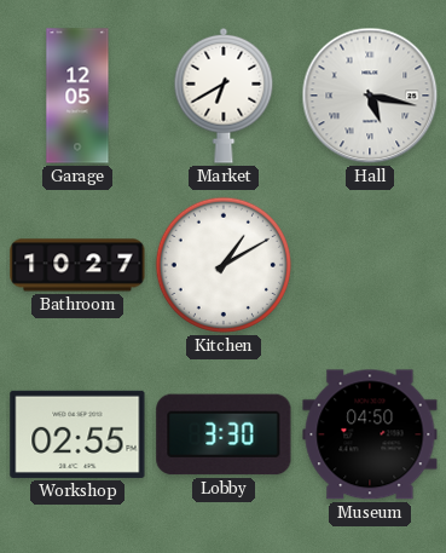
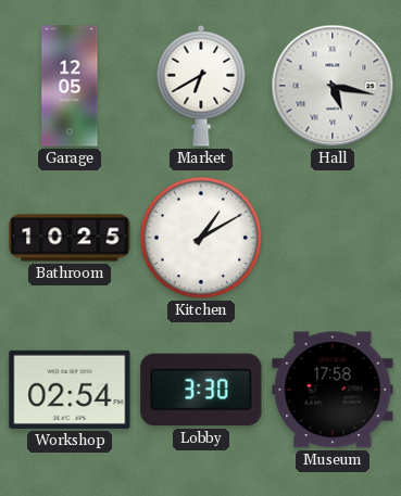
Bathroom: 10:27 -> 10:25
Workshop: 02:55 -> 02:54
Museum: 04:50 -> 17:58
